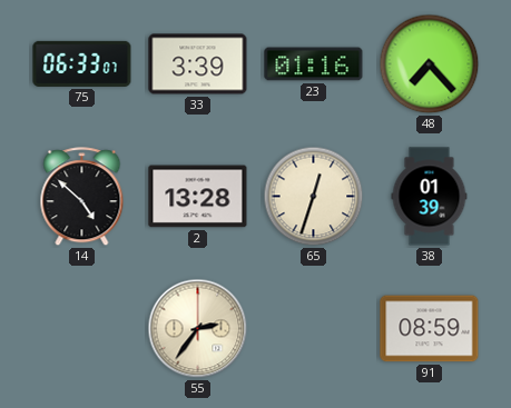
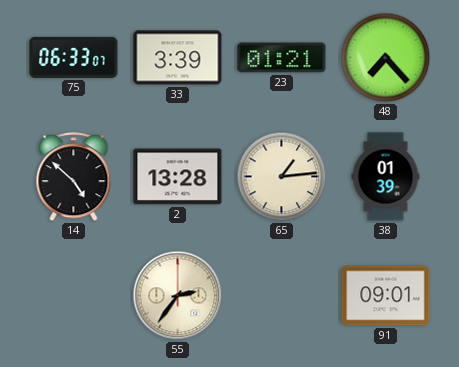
23: 01:16 -> 01:21
65: 12:33 -> 1:14
91: 08:59 -> 09:01
